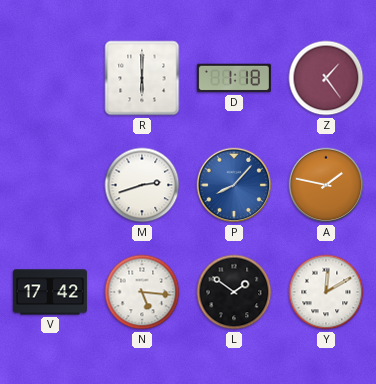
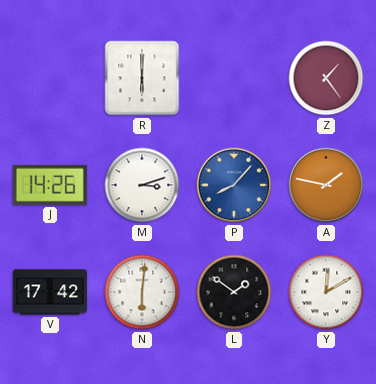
D: 1:18 -> none
J: none -> 14:26
M: 2:42 -> 3:12
N: 5:16 -> 6:01
